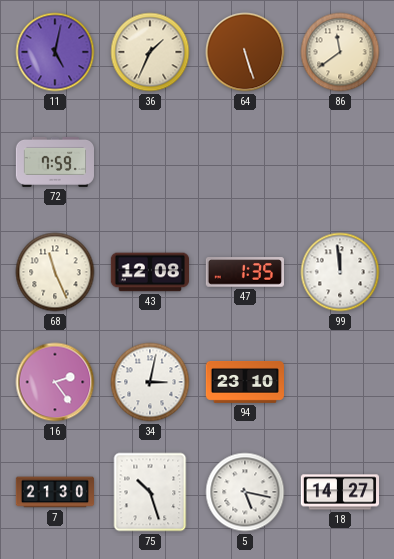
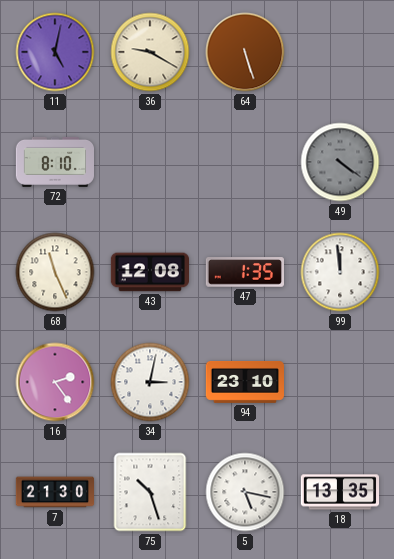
36: 1:34 -> 9:20
86: 11:39 -> none
72: 7:59 -> 8:10
49: none -> 4:21
18: 14:27 -> 13:35
